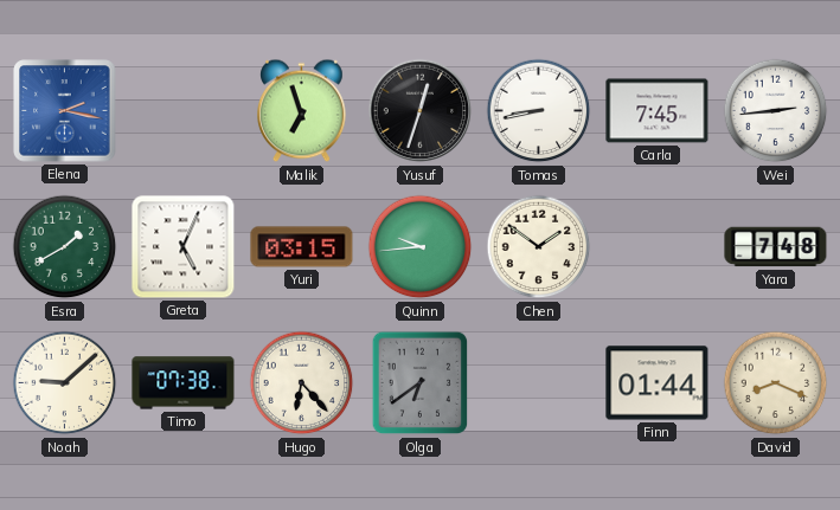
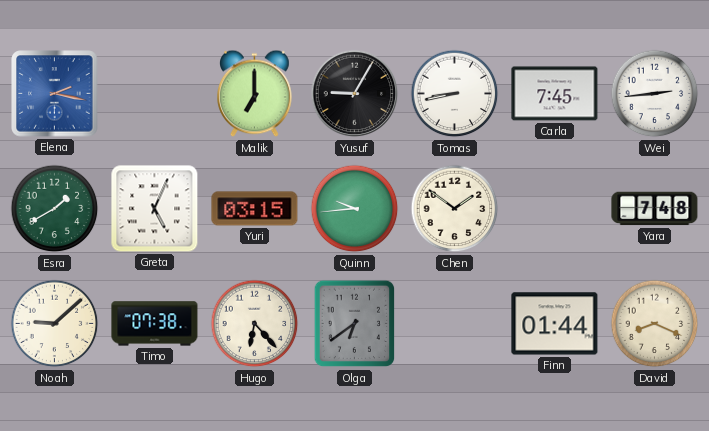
Malik: 6:57 -> 7:00
Yusuf: 12:33 -> 9:05
